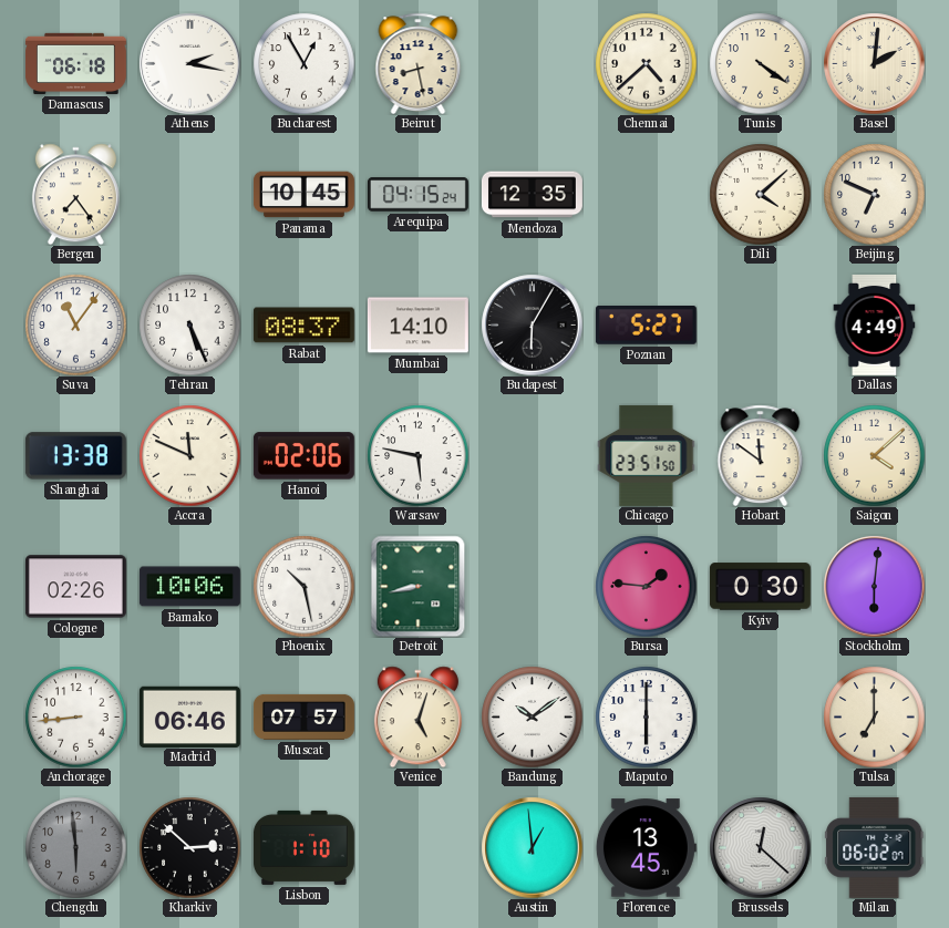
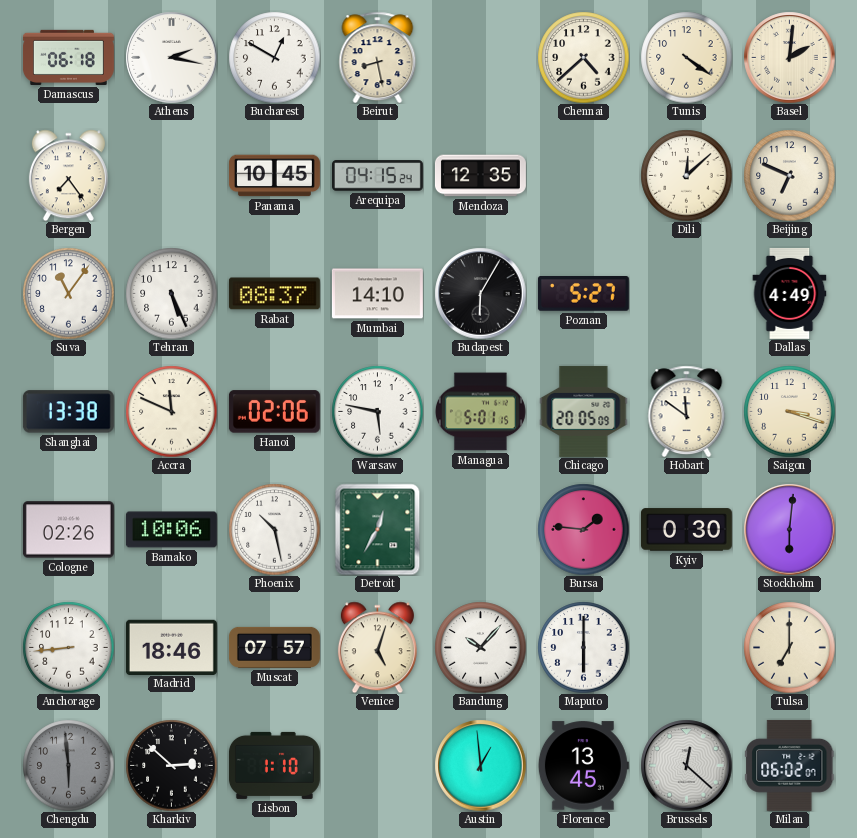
Bucharest: 12:55 -> 12:50
Dili: 4:08 -> 12:08
Managua: none -> 5:01
Chicago: 23:51 -> 20:05
Saigon: 4:08 -> 3:18
Detroit: 8:43 -> 12:35
Madrid: 06:46 -> 18:46
Bandung: 10:09 -> 10:07
